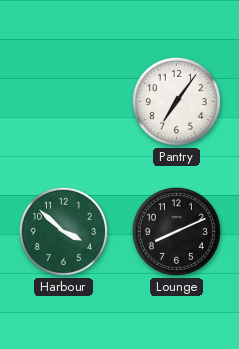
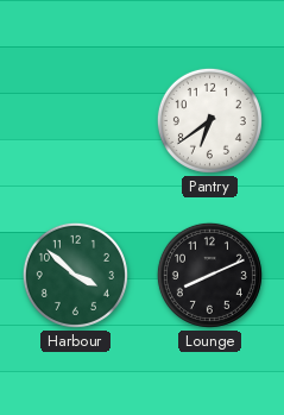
Pantry: 7:06 -> 6:39
